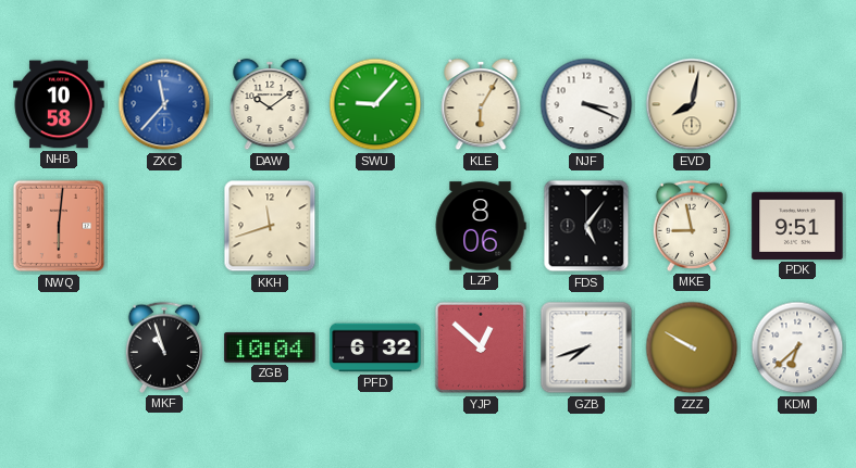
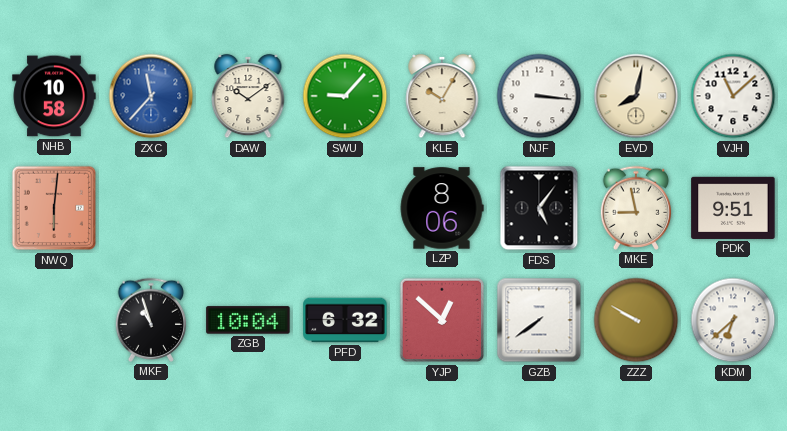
KLE: 6:05 -> 10:05
NJF: 3:19 -> 3:16
VJH: none -> 11:08
KKH: 11:42 -> none
GZB: 7:42 -> 7:39
